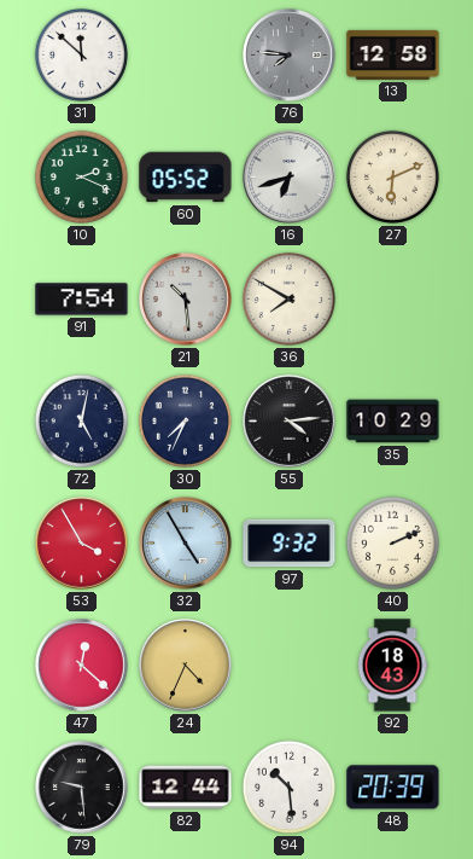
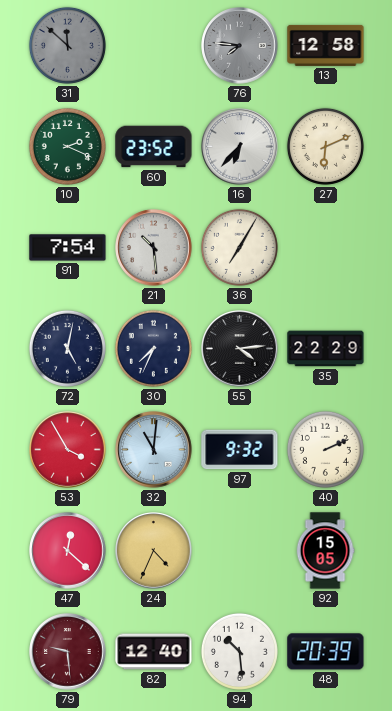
31 dial: white -> grey
60: 05:52 -> 23:52
16: 6:42 -> 6:37
36: 7:50 -> 7:05
35: 10:29 -> 22:29
32: 4:55 -> 11:01
92: 18:43 -> 15:05
79 dial: black -> burgundy
82: 12:44 -> 12:40
